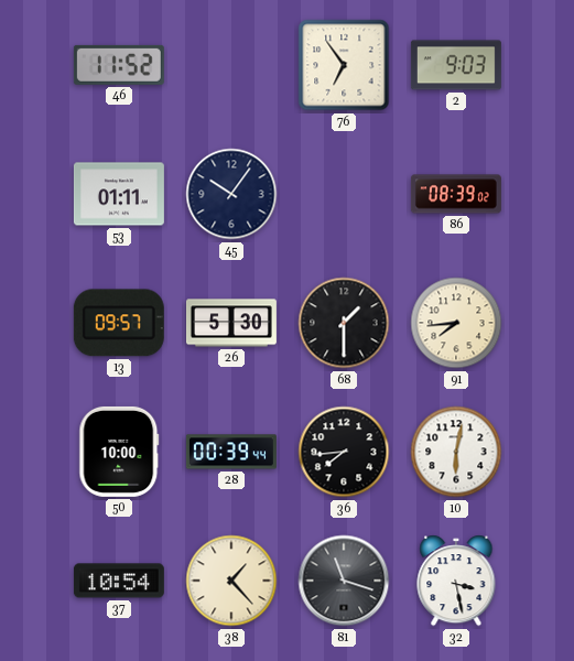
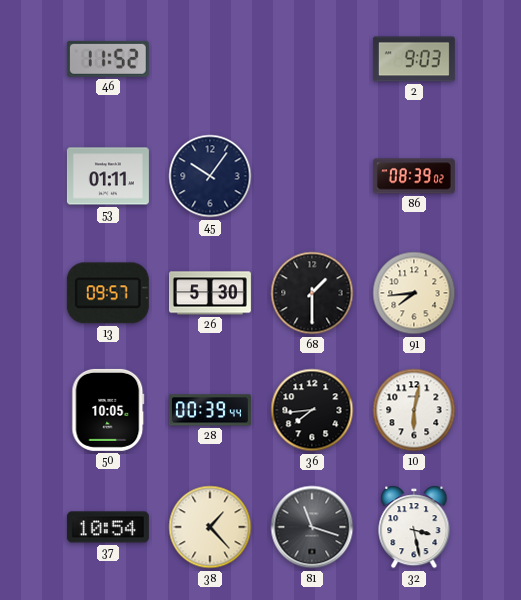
76: 6:54 -> none
50: 10:00 -> 10:05
